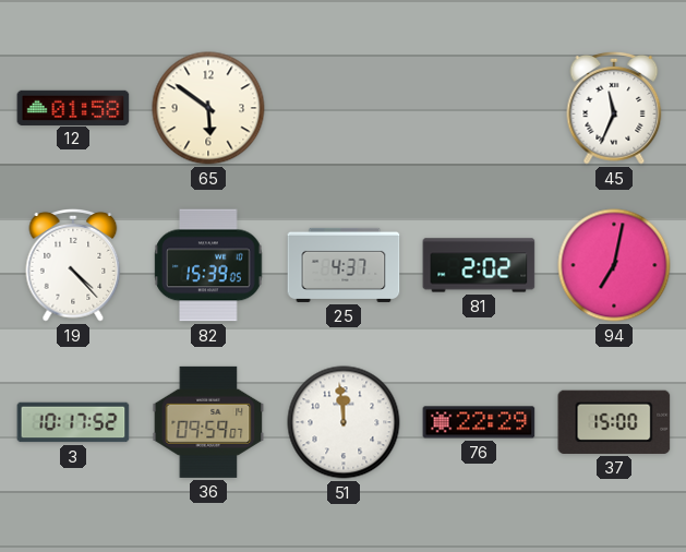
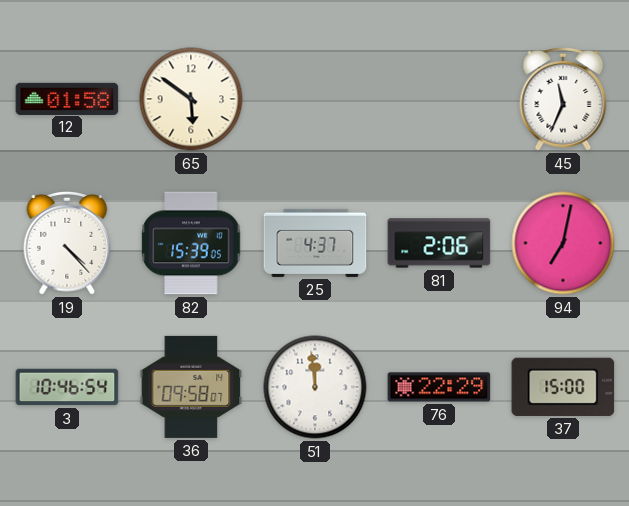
81: 2:02 -> 2:06
3: 10:17 -> 10:46
36: 09:59 -> 09:58
